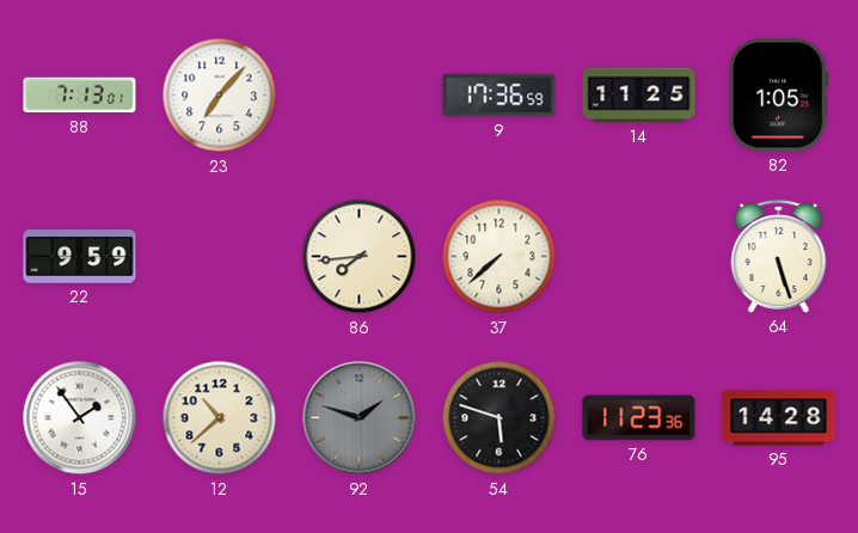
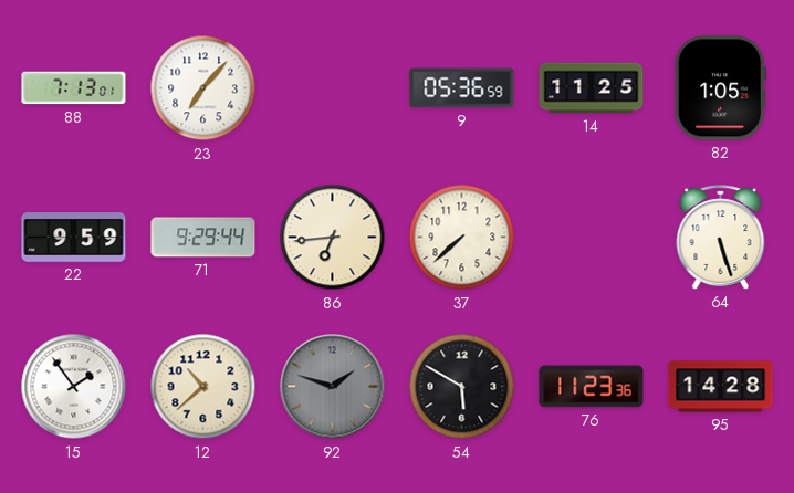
9: 17:36 -> 05:36
71: none -> 9:29
86: 7:44 -> 6:44
54: 5:48 -> 5:50
